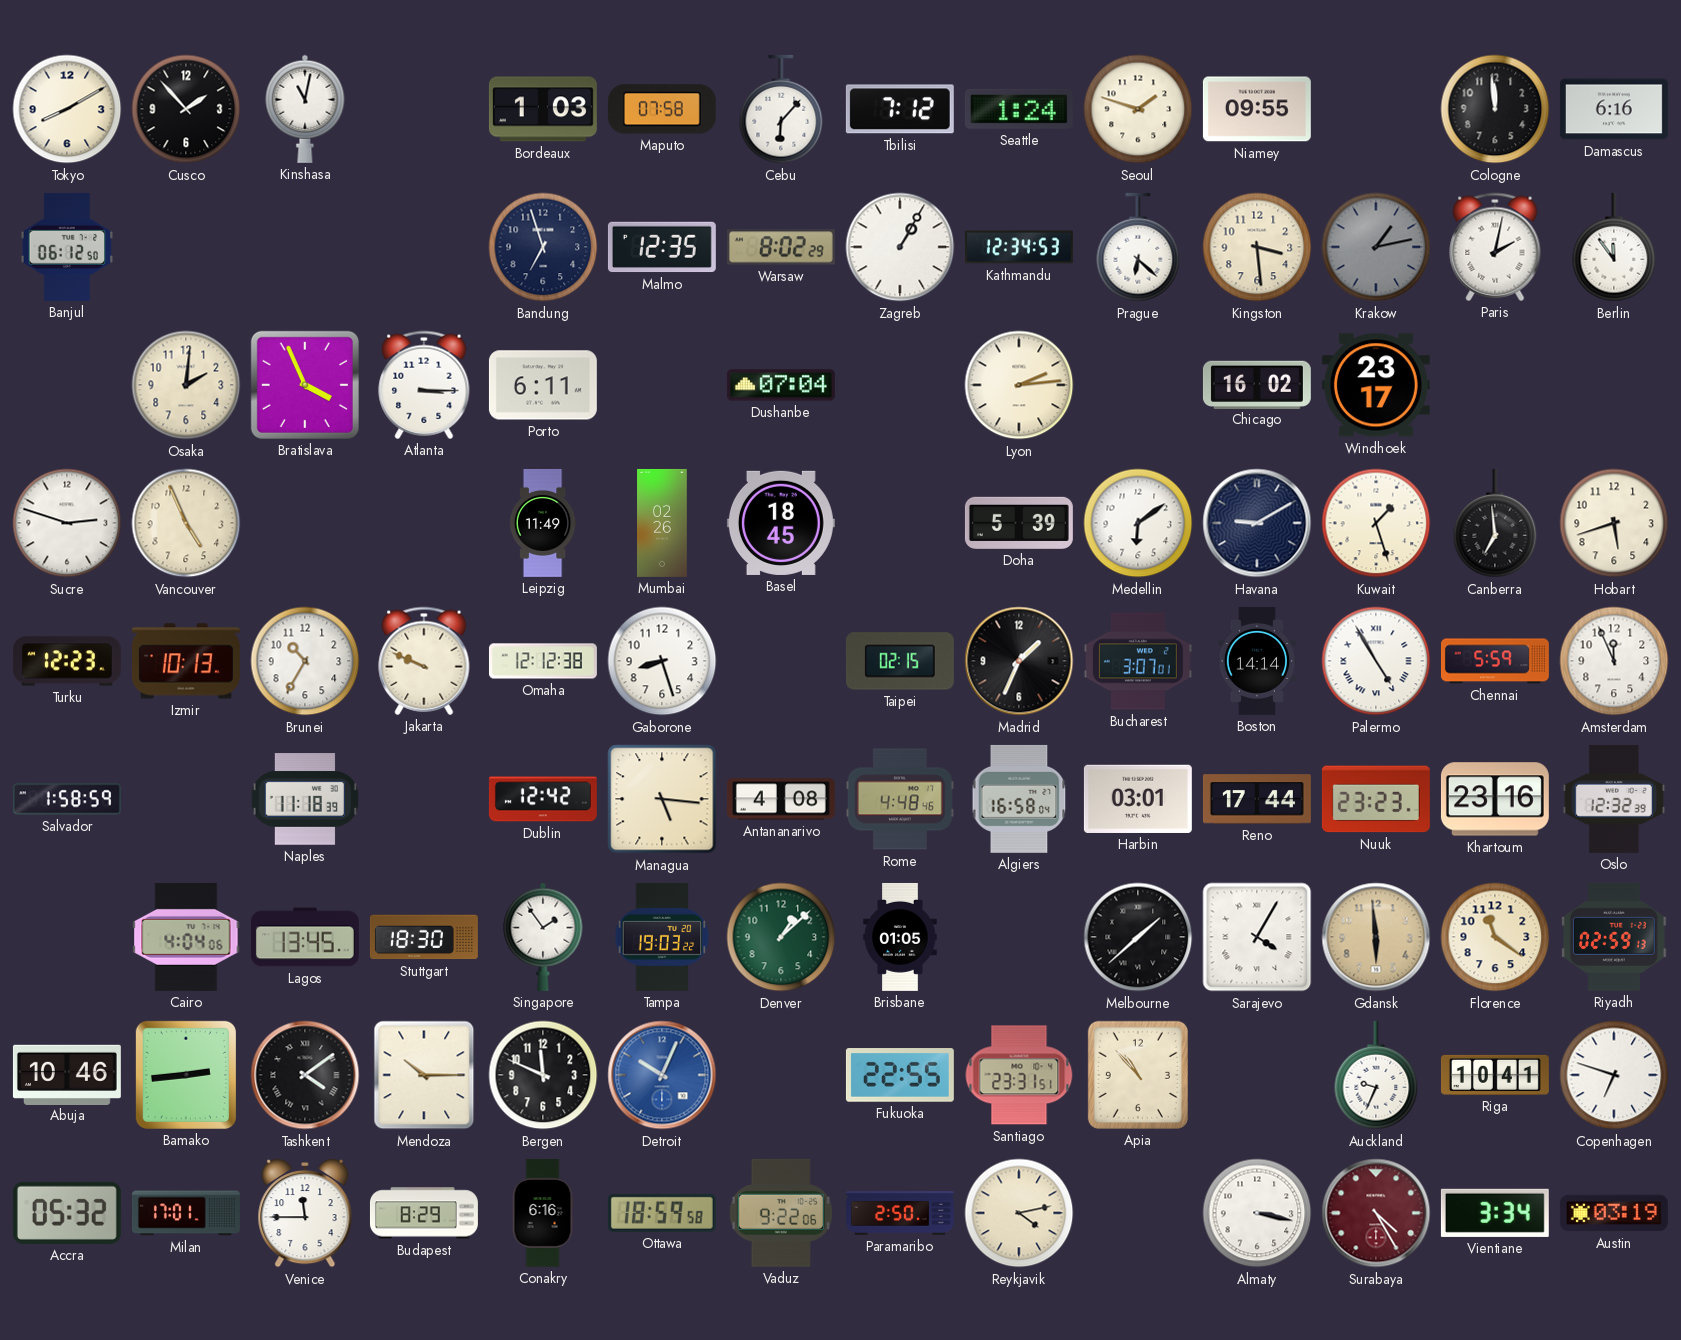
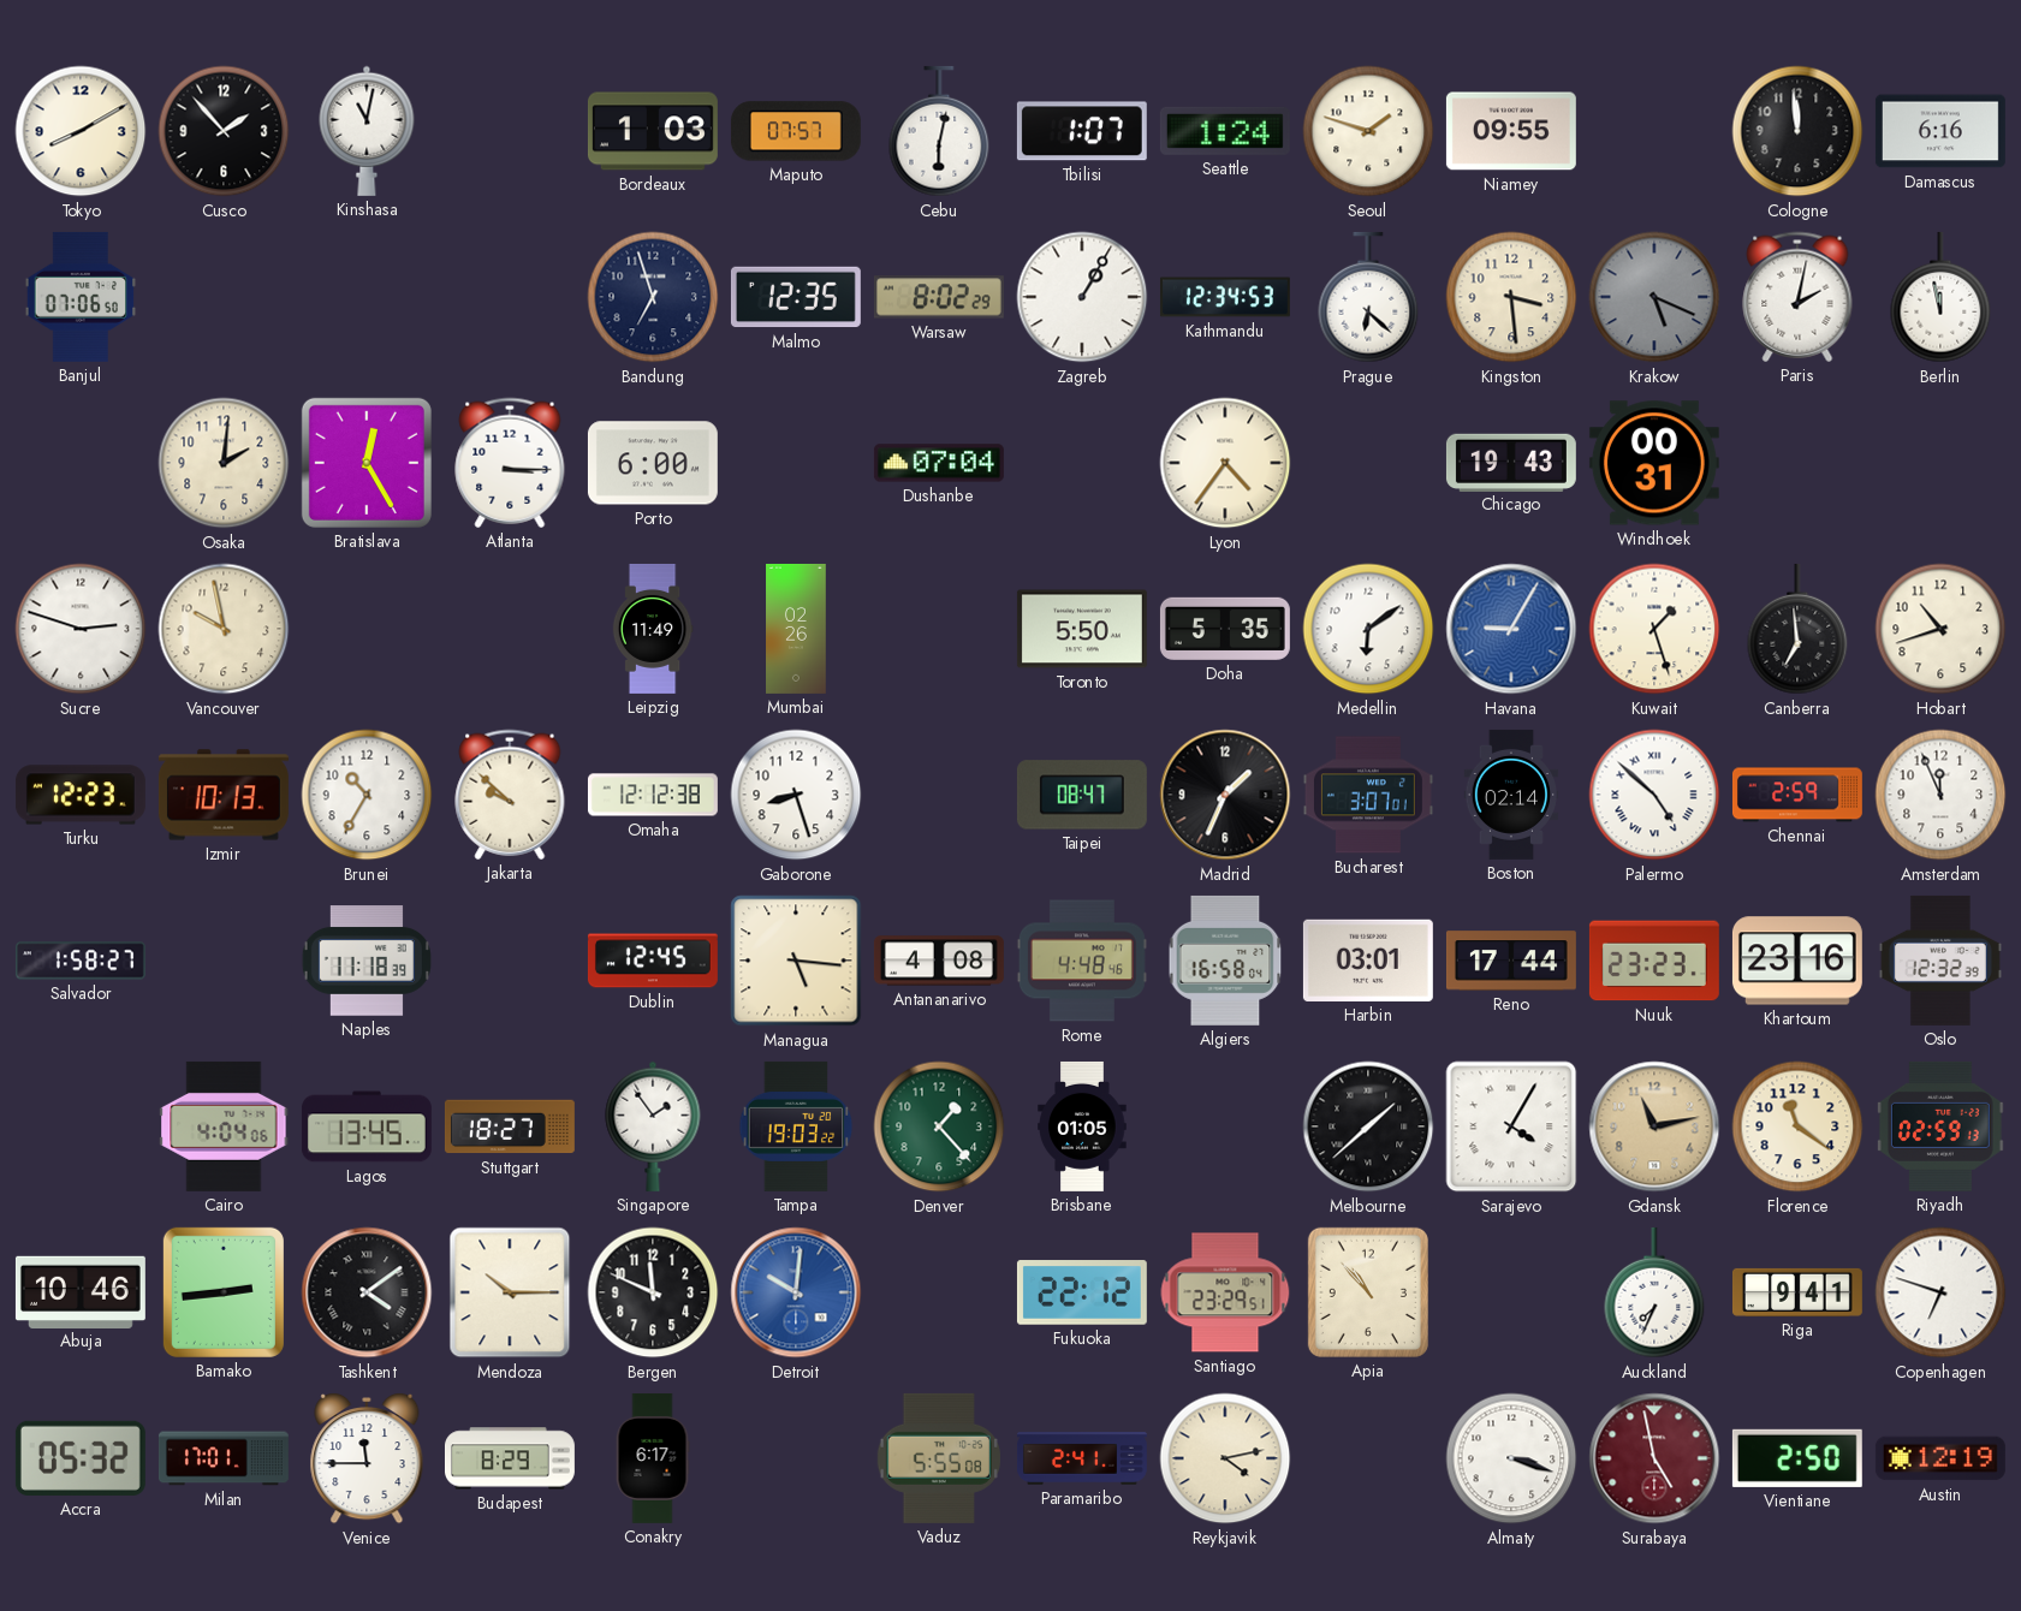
Maputo: 07:58 -> 07:57
Cebu: 6:07 -> 6:02
Tbilisi: 7:12 -> 1:07
Banjul: 06:12 -> 07:06
Krakow: 1:13 -> 5:19
Berlin: 11:54 -> 11:58
Bratislava: 3:56 -> 12:25
Porto: 6:11 -> 6:00
Lyon: 2:14 -> 4:36
Chicago: 16:02 -> 19:43
Windhoek: 23:17 -> 00:31
Vancouver: 4:56 -> 9:58
Basel: 18:45 -> none
Toronto: none -> 5:50
Doha: 5:39 -> 5:35
Havana: 9:10 -> 9:05
Havana dial: navy -> blue
Hobart: 5:42 -> 10:42
Jakarta: 9:49 -> 9:52
Taipei: 02:15 -> 08:47
Boston: 14:14 -> 02:14
Palermo: 4:55 -> 4:52
Chennai: 5:59 -> 2:59
Salvador: 1:58:59 -> 1:58:27
Dublin: 12:42 -> 12:45
Stuttgart: 18:30 -> 18:27
Denver: 1:08 -> 1:23
Gdansk: 5:59 -> 11:13
Detroit: 10:04 -> 10:01
Fukuoka: 22:55 -> 22:12
Santiago: 23:31 -> 23:29
Auckland: 9:34 -> 7:34
Riga: 10:41 -> 9:41
Conakry: 6:16 -> 6:17
Ottawa: 18:59 -> none
Vaduz: 9:22 -> 5:55
Paramaribo: 2:50 -> 2:41
Almaty: 3:17 -> 3:18
Surabaya: 4:25 -> 4:58
Vientiane: 3:34 -> 2:50
Austin: 03:19 -> 12:19
